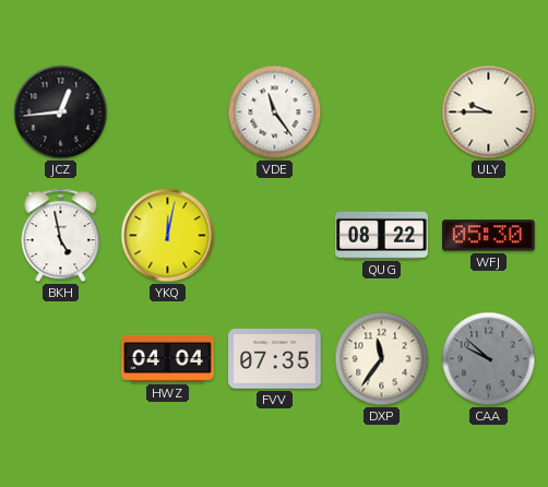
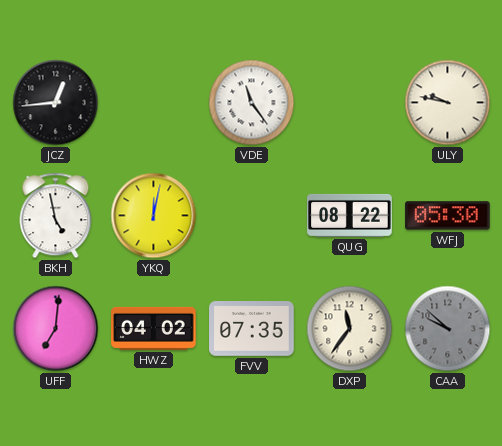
ULY: 9:45 -> 9:47
UFF: none -> 7:01
HWZ: 04:04 -> 04:02
